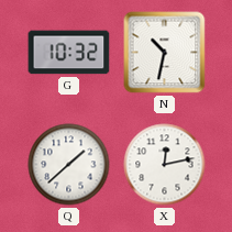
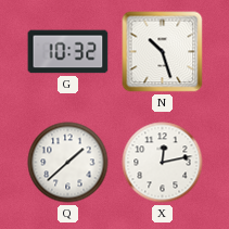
N: 10:32 -> 10:27
